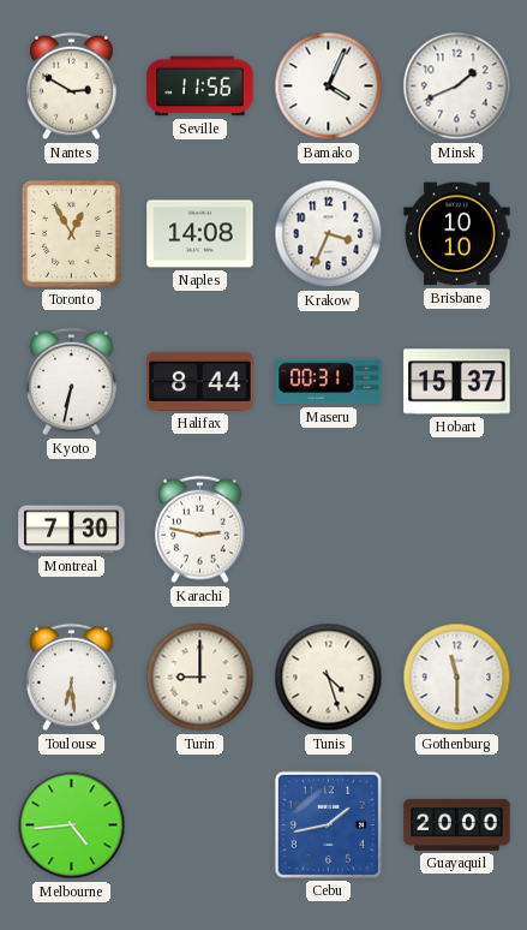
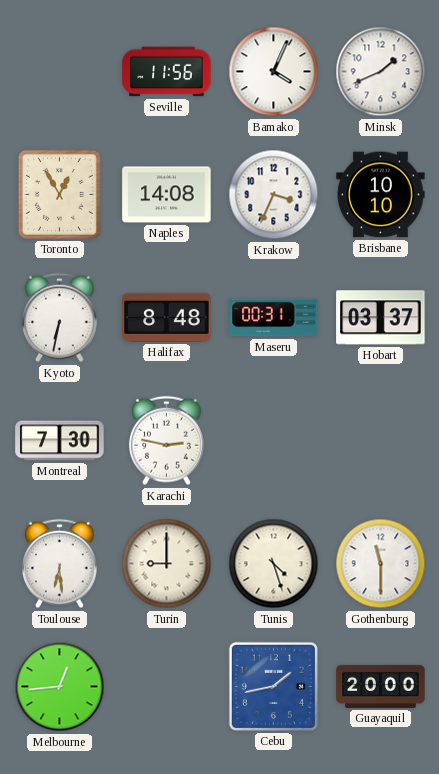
Nantes: 2:50 -> none
Halifax: 8:44 -> 8:48
Hobart: 15:37 -> 03:37
Melbourne: 4:44 -> 12:44
